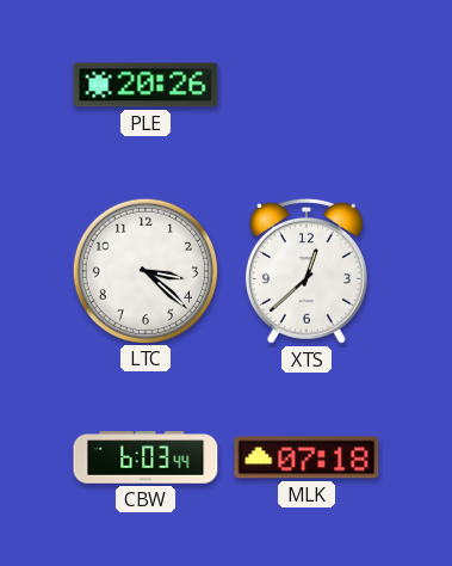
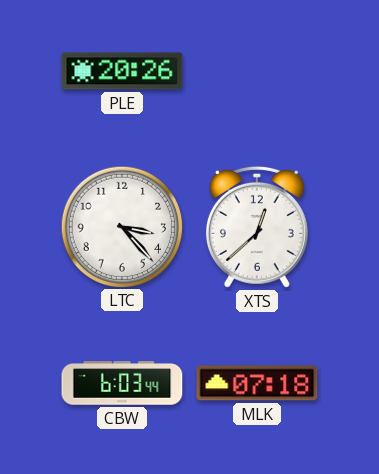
LTC: 3:22 -> 3:23
